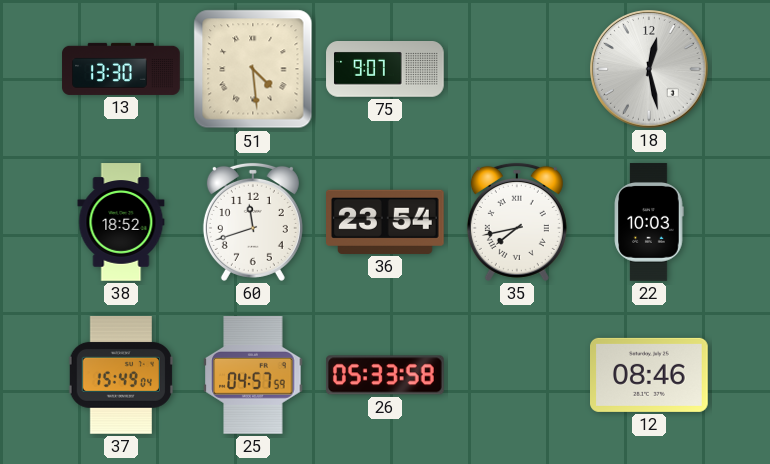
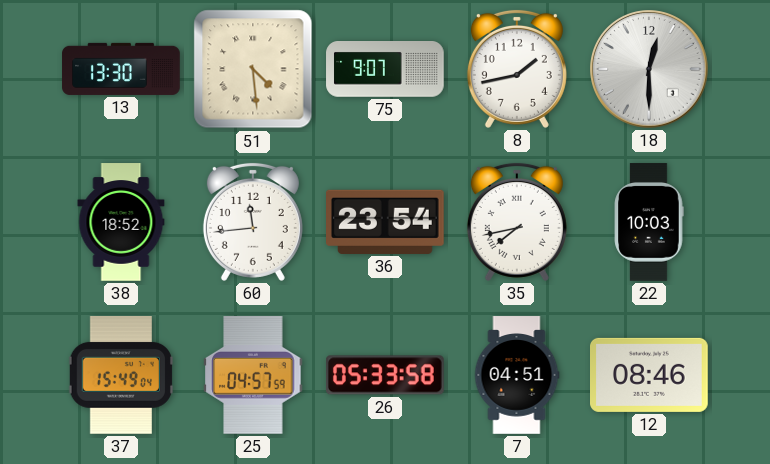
8: none -> 1:43
18: 12:28 -> 12:30
60: 11:42 -> 11:44
7: none -> 04:51
